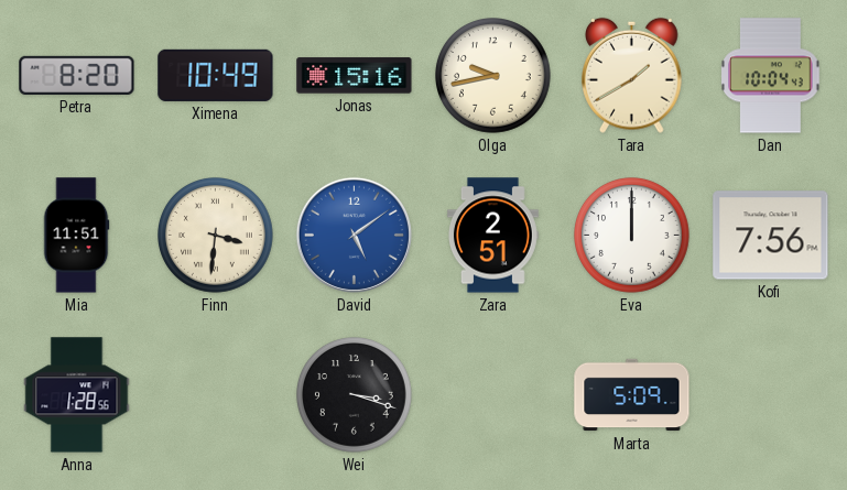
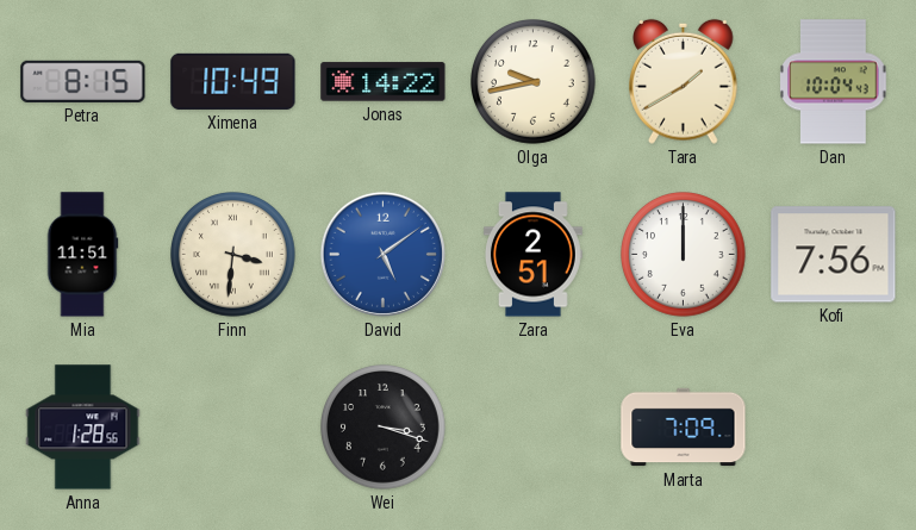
Petra: 8:20 -> 8:15
Jonas: 15:16 -> 14:22
Marta: 5:09 -> 7:09
